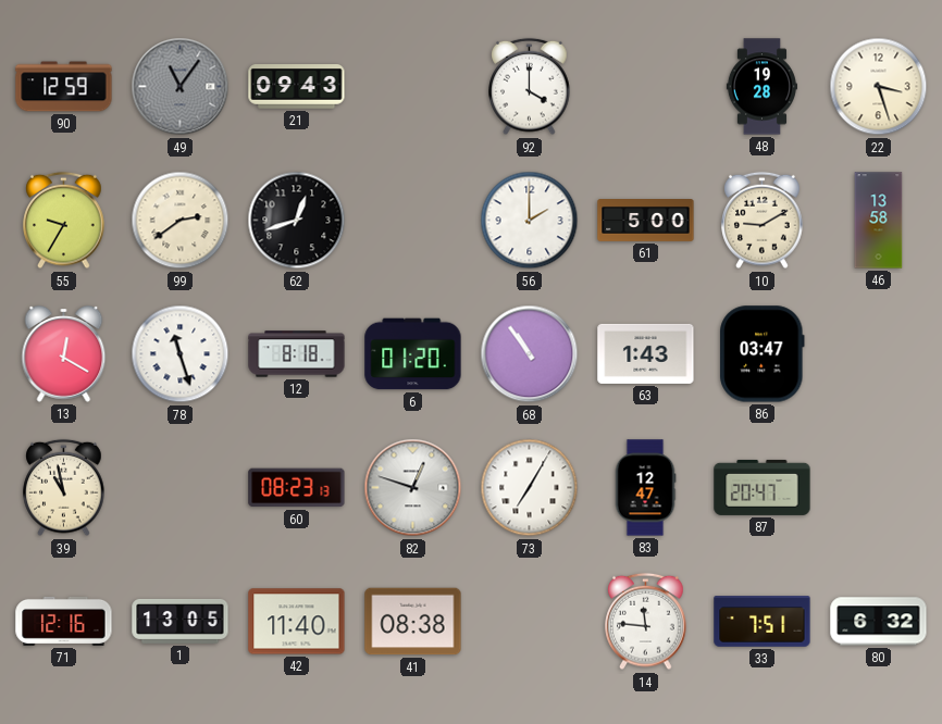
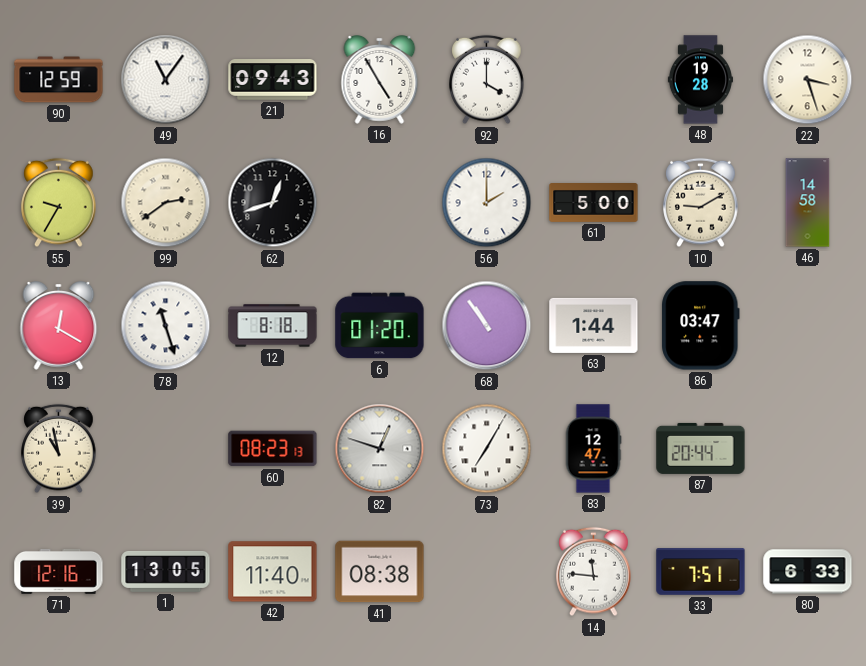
49 dial: grey -> white
16: none -> 4:55
46: 13:58 -> 14:58
63: 1:43 -> 1:44
87: 20:47 -> 20:44
80: 6:32 -> 6:33
